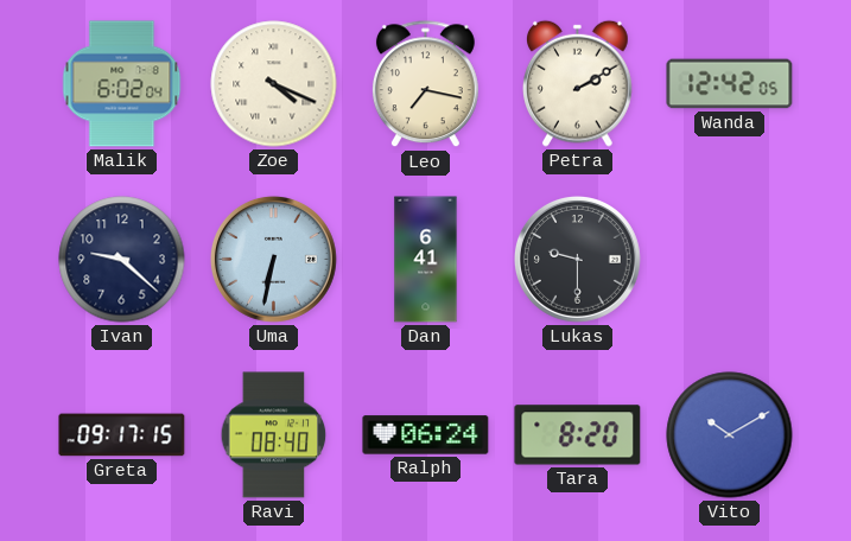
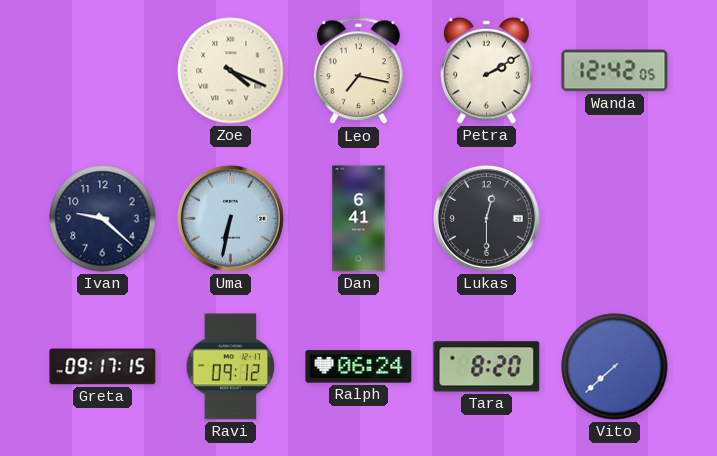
Malik: 6:02 -> none
Lukas: 9:30 -> 12:30
Ravi: 08:40 -> 09:12
Vito: 10:10 -> 7:38
